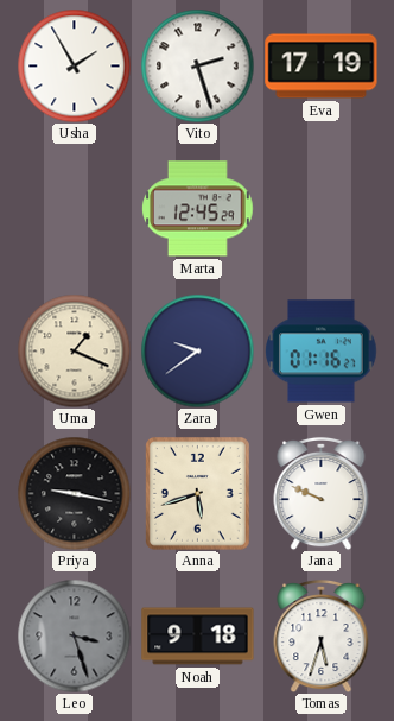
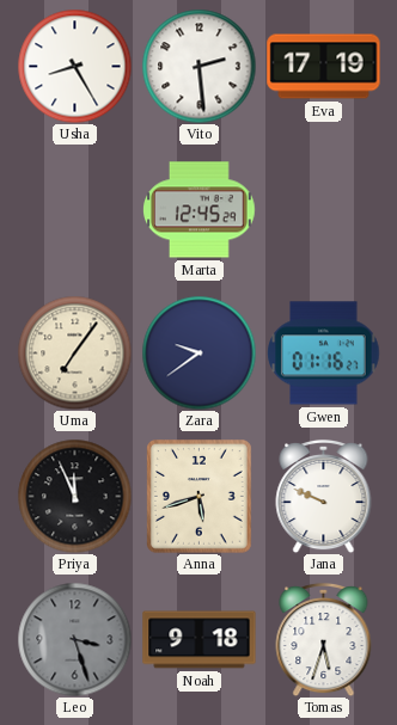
Usha: 1:55 -> 8:25
Vito: 2:27 -> 2:29
Uma: 1:19 -> 7:06
Priya: 9:17 -> 11:56
